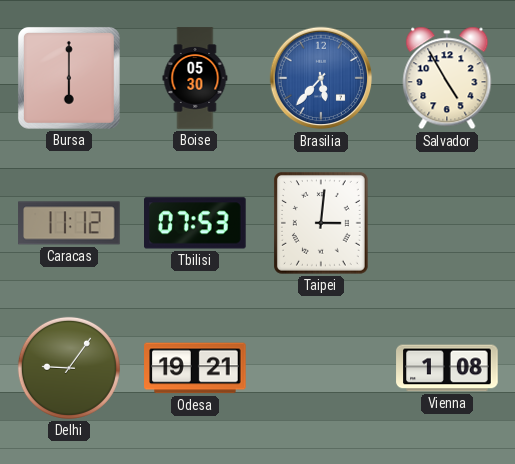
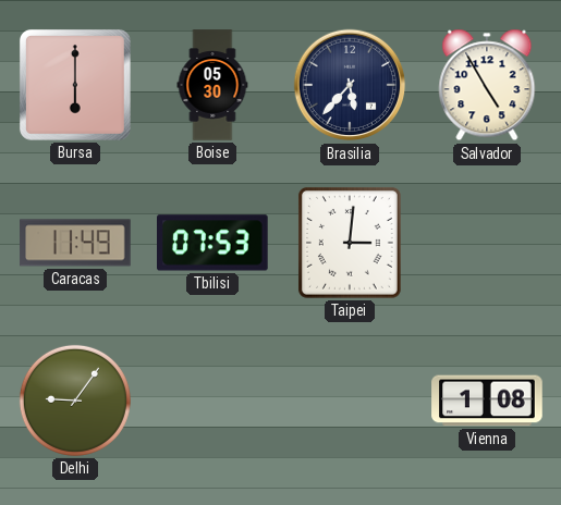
Brasilia dial: blue -> navy
Caracas: 11:12 -> 11:49
Odesa: 19:21 -> none
